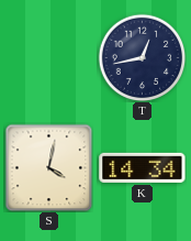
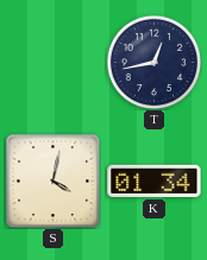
K: 14:34 -> 01:34
